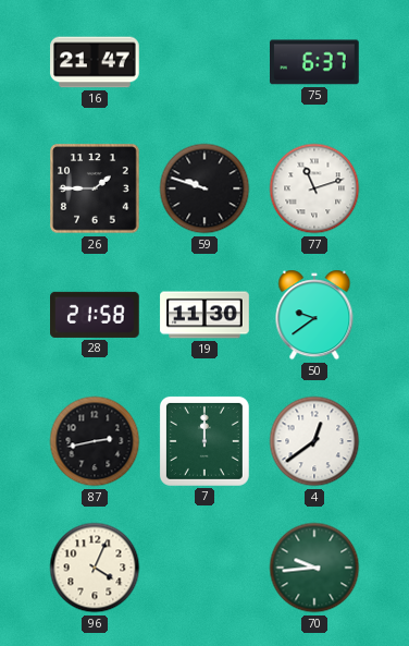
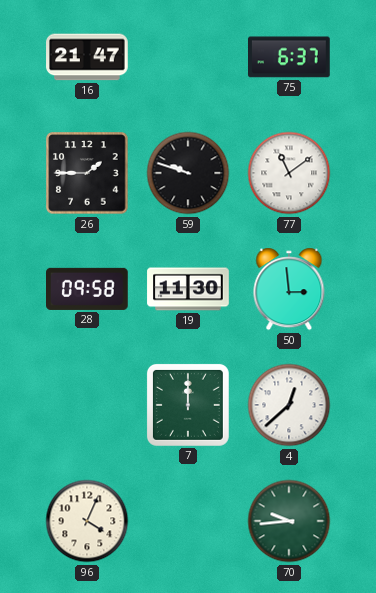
77: 11:12 -> 11:09
28: 21:58 -> 09:58
50: 9:39 -> 2:59
87: 2:43 -> none
4: 12:39 -> 12:38
